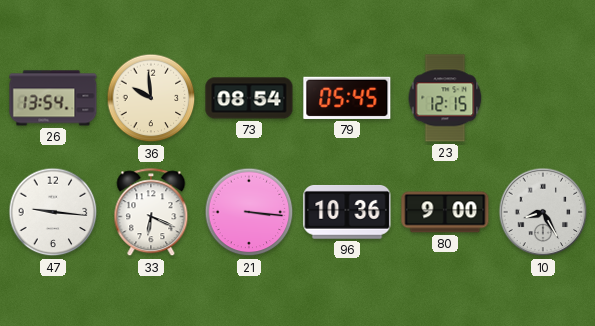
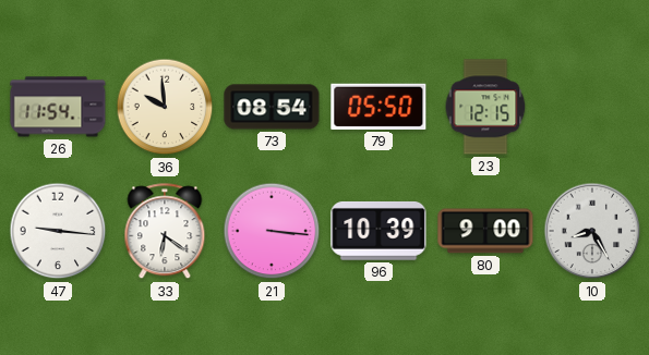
26: 13:54 -> 11:54
79: 05:45 -> 05:50
33: 6:19 -> 6:21
96: 10:36 -> 10:39
